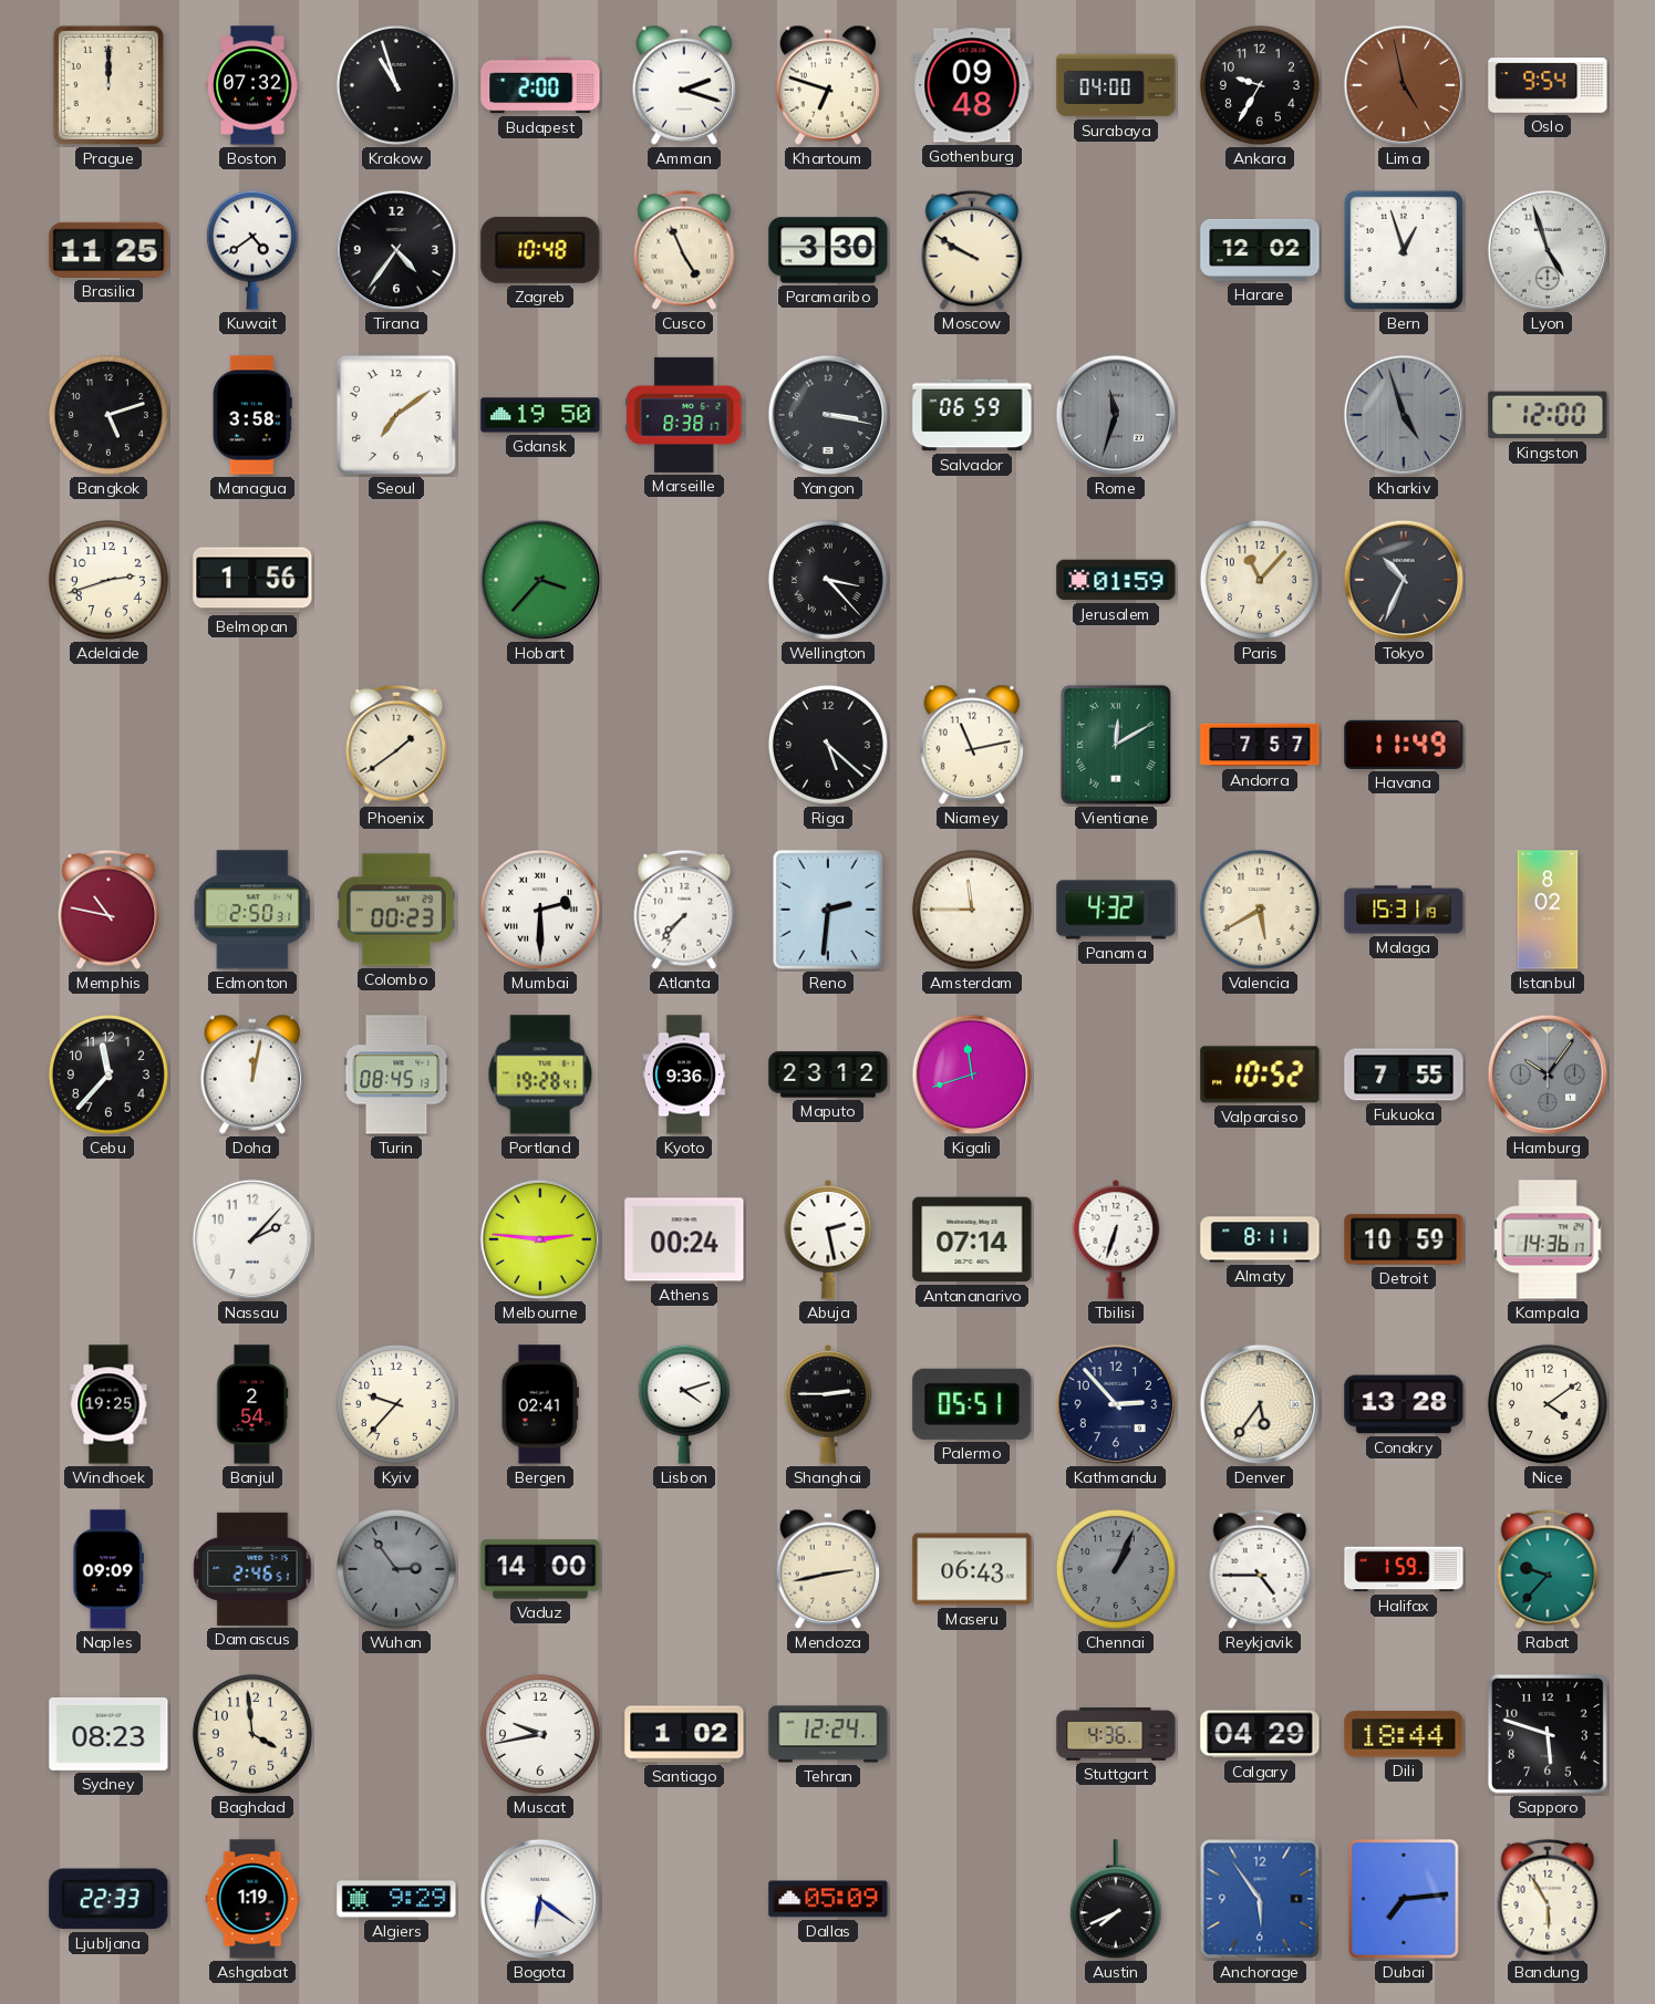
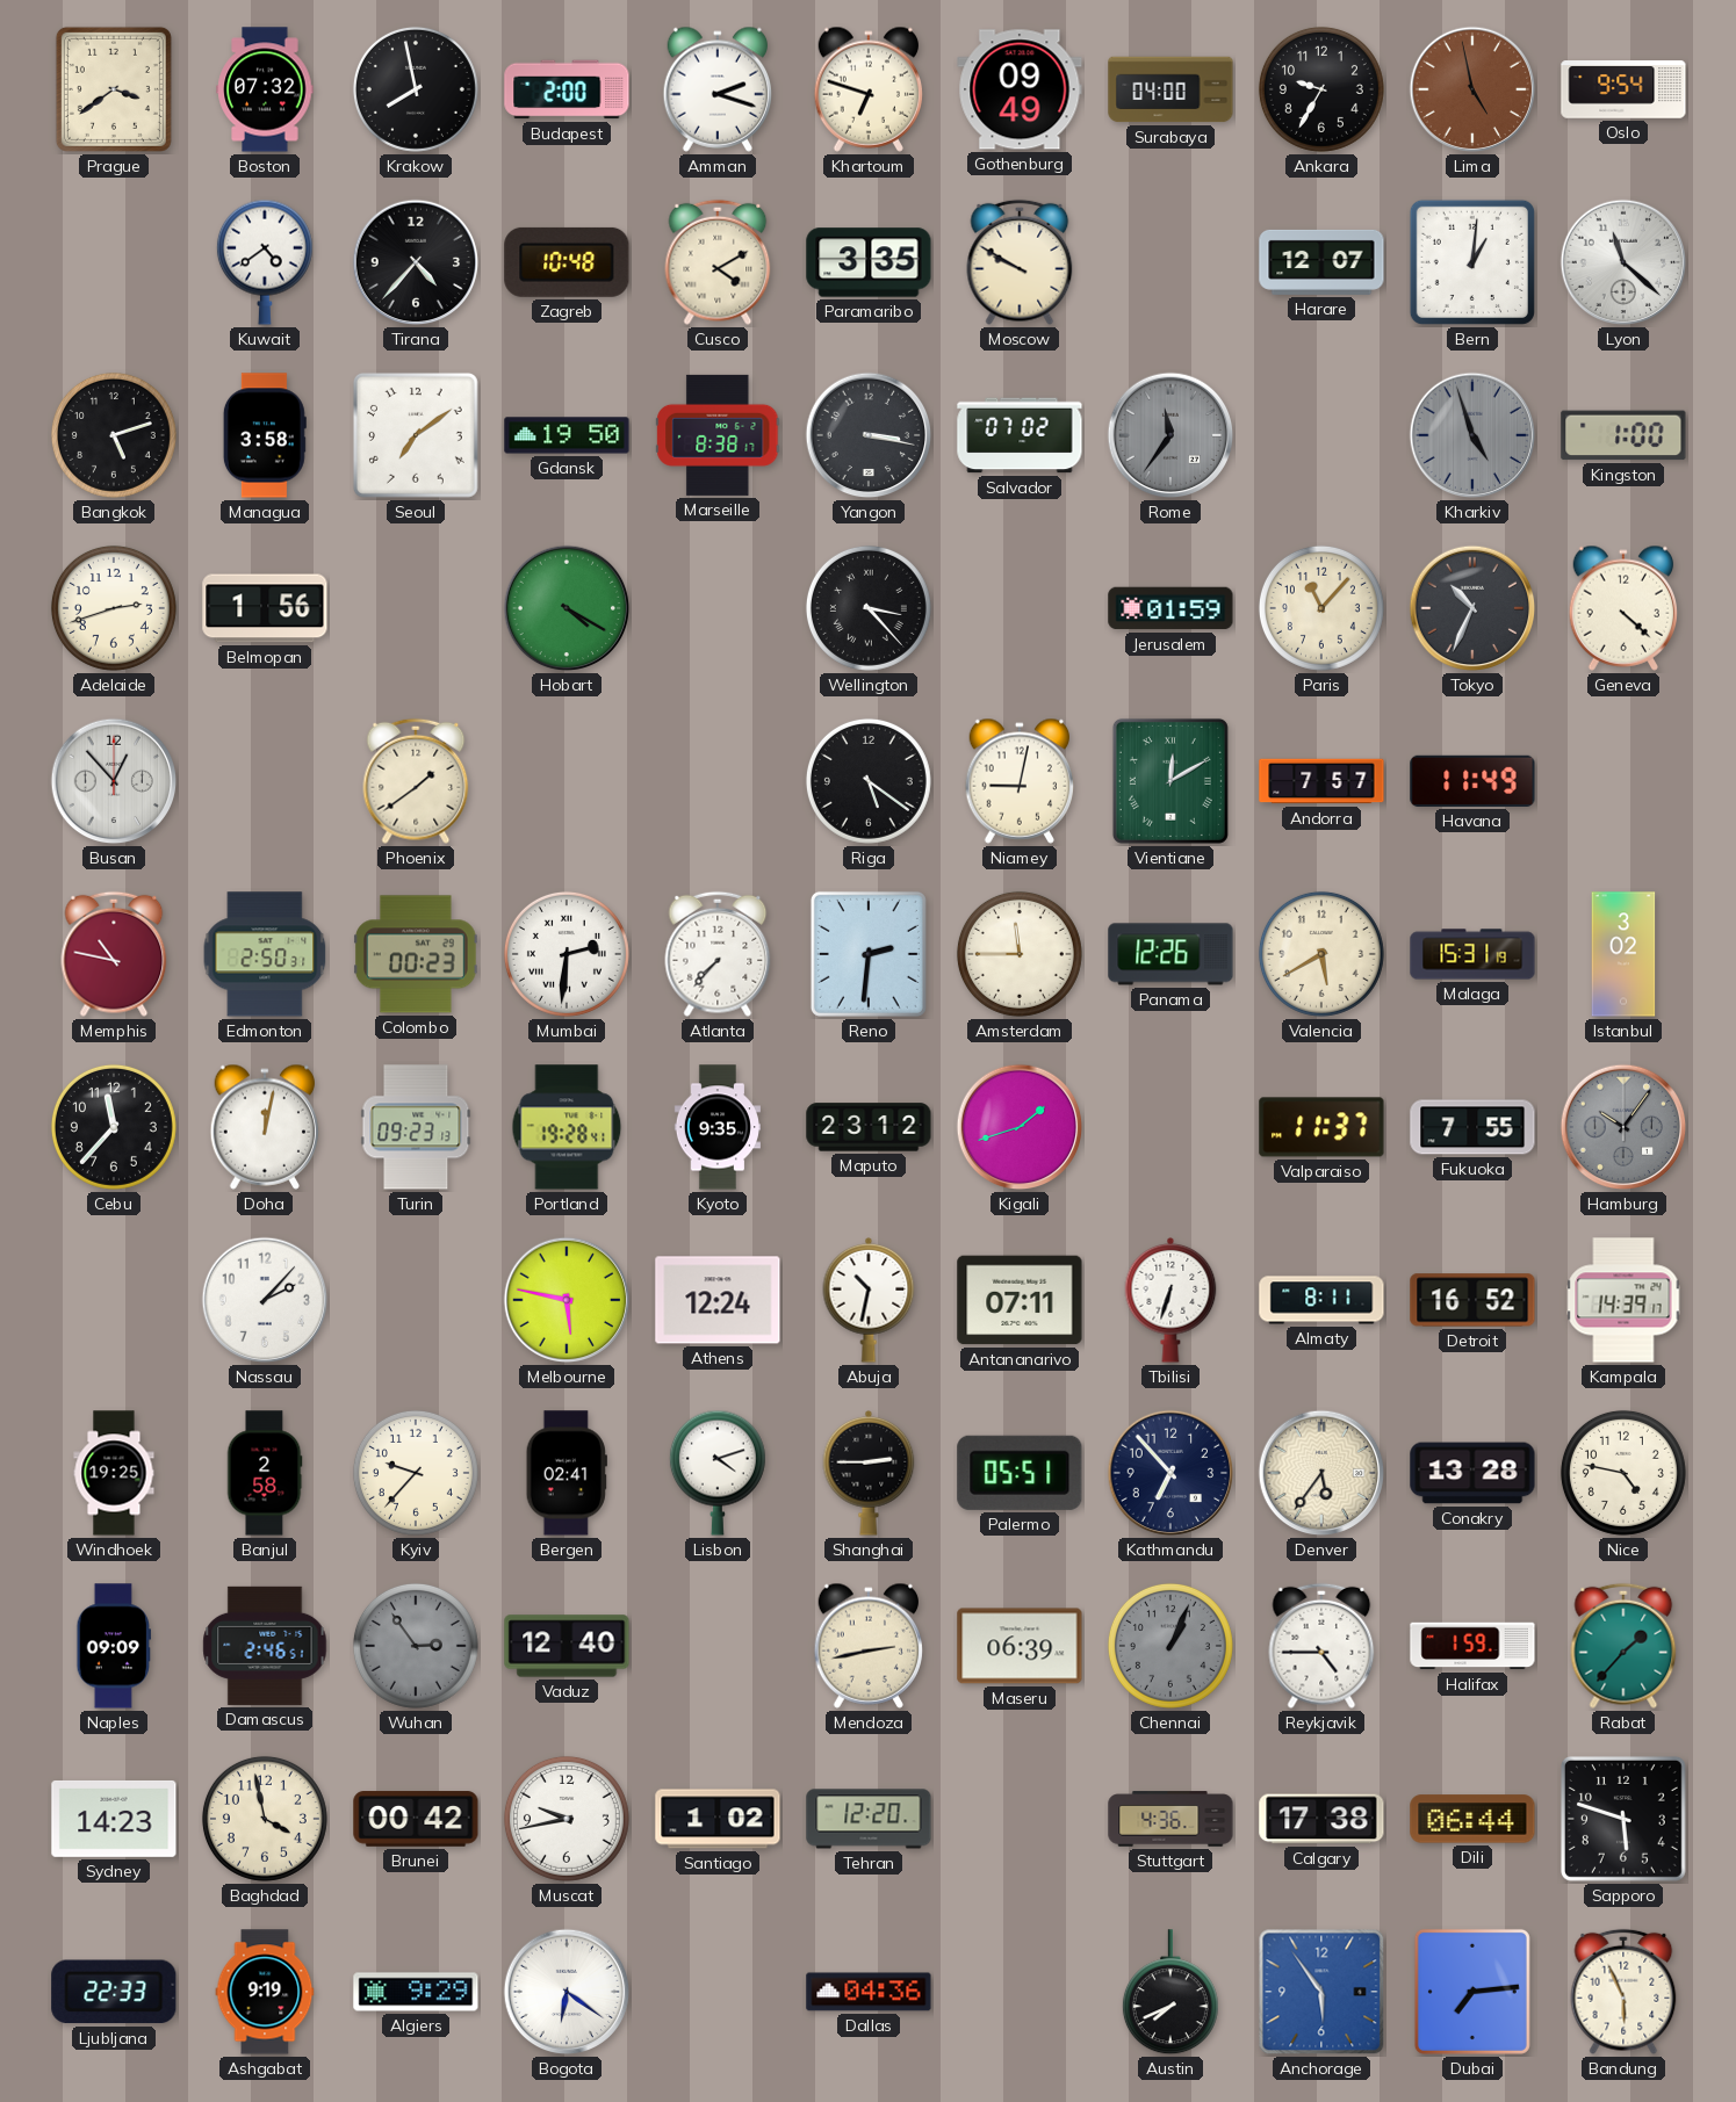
Prague: 12:00 -> 3:39
Krakow: 10:57 -> 7:58
Gothenburg: 09:48 -> 09:49
Brasilia: 11:25 -> none
Tirana: 4:36 -> 4:37
Cusco: 4:56 -> 4:10
Paramaribo: 3:30 -> 3:35
Harare: 12:02 -> 12:07
Bern: 12:57 -> 1:01
Lyon: 4:57 -> 11:22
Salvador: 06:59 -> 07:02
Rome: 11:33 -> 11:36
Kingston: 12:00 -> 1:00
Hobart: 3:37 -> 4:20
Geneva: none -> 4:22
Busan: none -> 12:53
Riga: 5:22 -> 5:21
Niamey: 11:13 -> 9:02
Mumbai: 2:30 -> 2:31
Panama: 4:32 -> 12:26
Istanbul: 8:02 -> 3:02
Turin: 08:45 -> 09:23
Kyoto: 9:36 -> 9:35
Kigali: 11:42 -> 1:42
Valparaiso: 10:52 -> 11:37
Melbourne: 2:46 -> 5:47
Athens: 00:24 -> 12:24
Abuja: 2:28 -> 10:32
Antananarivo: 07:14 -> 07:11
Detroit: 10:59 -> 16:52
Kampala: 14:36 -> 14:39
Banjul: 2:54 -> 2:58
Kathmandu: 2:53 -> 6:53
Nice: 4:09 -> 4:47
Vaduz: 14:00 -> 12:40
Maseru: 06:43 -> 06:39
Rabat: 9:37 -> 1:37
Sydney: 08:23 -> 14:23
Baghdad: 3:59 -> 3:58
Brunei: none -> 00:42
Tehran: 12:24 -> 12:20
Calgary: 04:29 -> 17:38
Dili: 18:44 -> 06:44
Ashgabat: 1:19 -> 9:19
Dallas: 05:09 -> 04:36
Bandung: 5:55 -> 5:56
